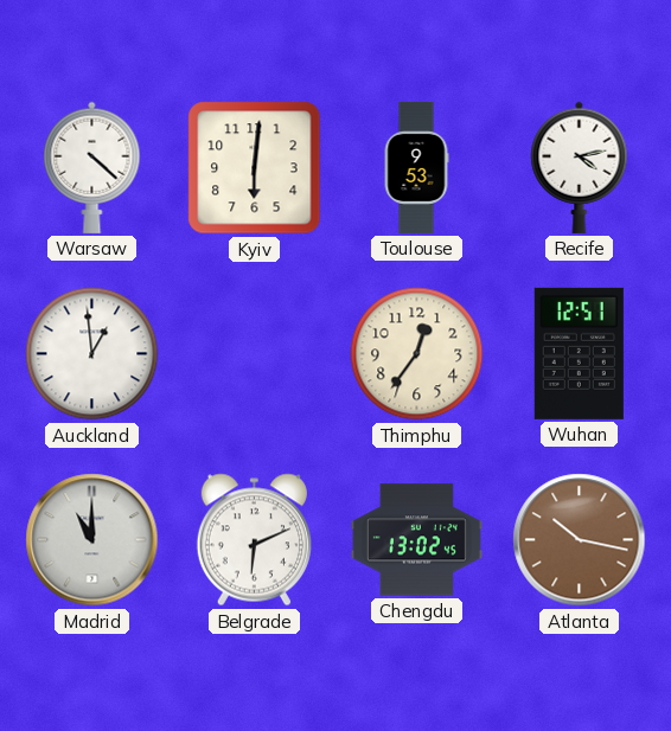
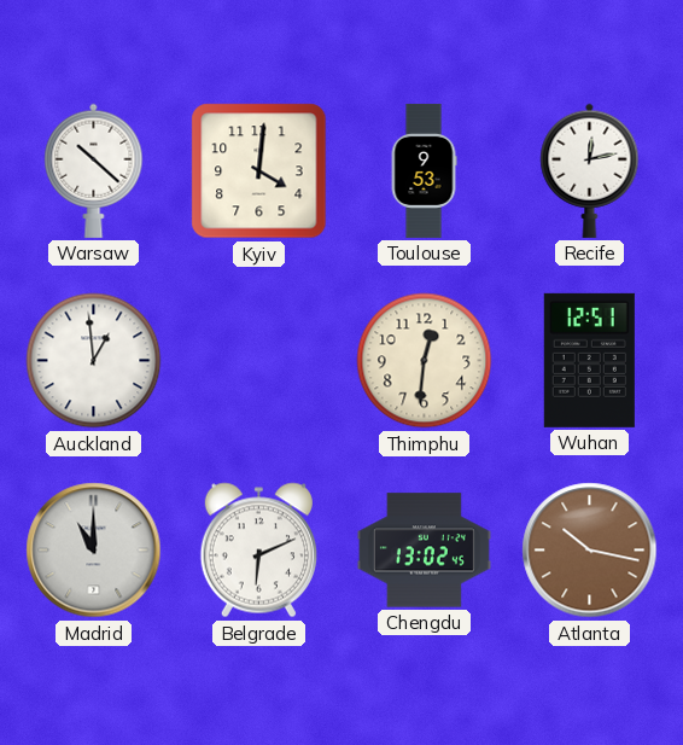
Warsaw: 4:22 -> 10:22
Kyiv: 6:01 -> 4:01
Recife: 4:13 -> 12:13
Thimphu: 12:36 -> 12:31
